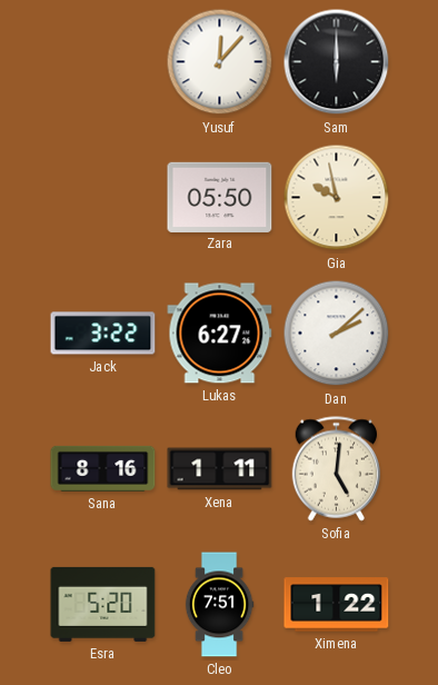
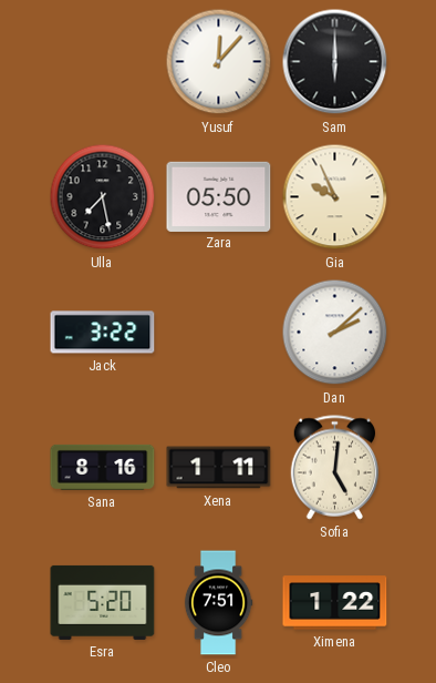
Ulla: none -> 7:28
Gia: 9:58 -> 9:56
Lukas: 6:27 -> none
